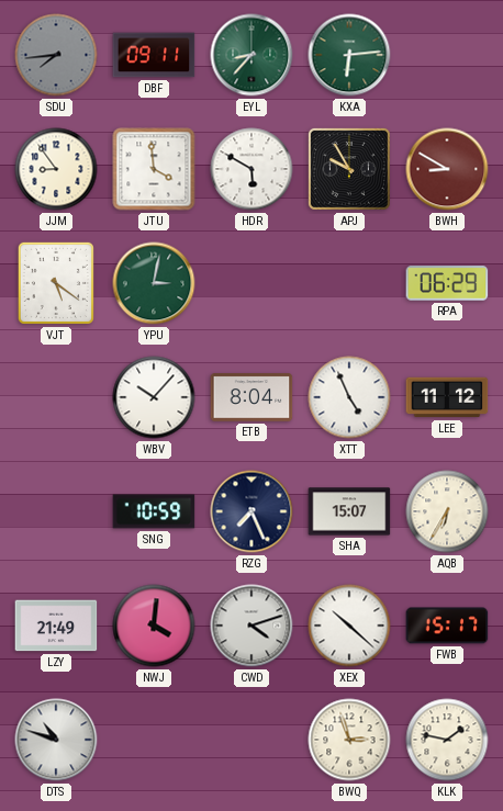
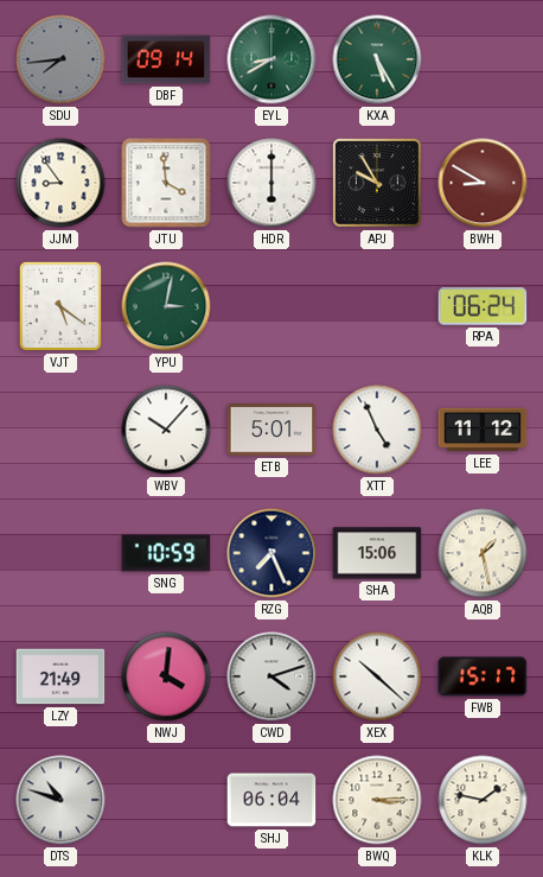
DBF: 09:11 -> 09:14
EYL: 8:37 -> 8:40
KXA: 6:14 -> 5:25
HDR: 5:50 -> 6:00
RPA: 06:29 -> 06:24
ETB: 8:04 -> 5:01
SHA: 15:07 -> 15:06
AQB: 6:35 -> 1:28
SHJ: none -> 06:04
BWQ: 2:57 -> 3:15
